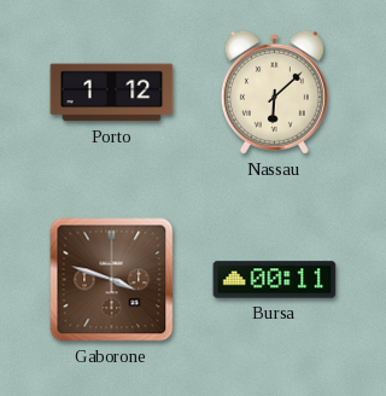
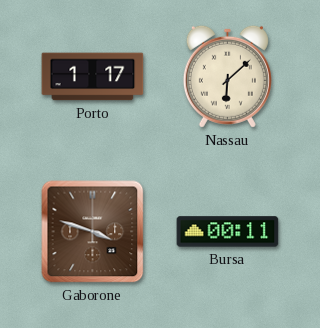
Porto: 1:12 -> 1:17
